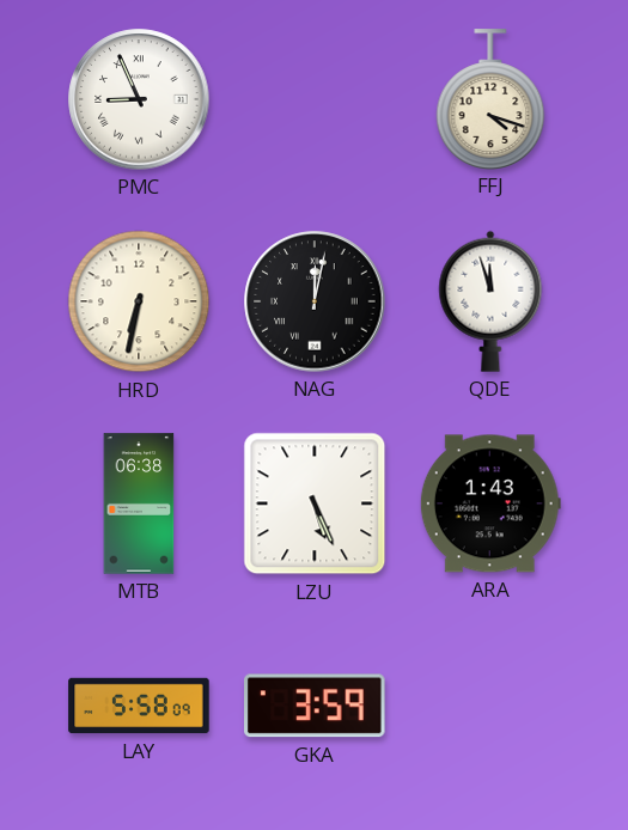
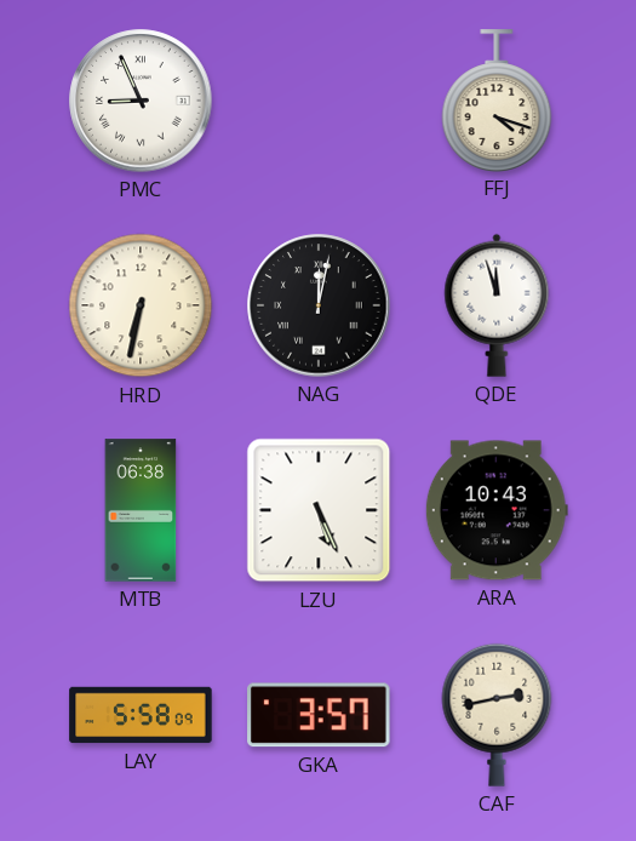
ARA: 1:43 -> 10:43
GKA: 3:59 -> 3:57
CAF: none -> 2:43
